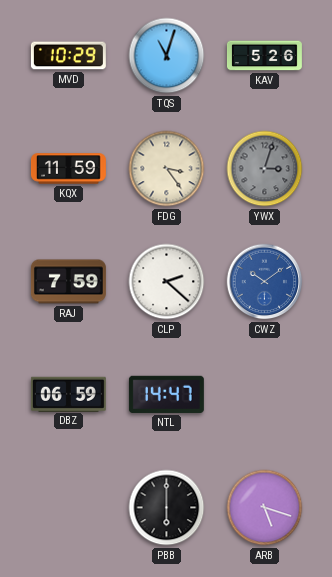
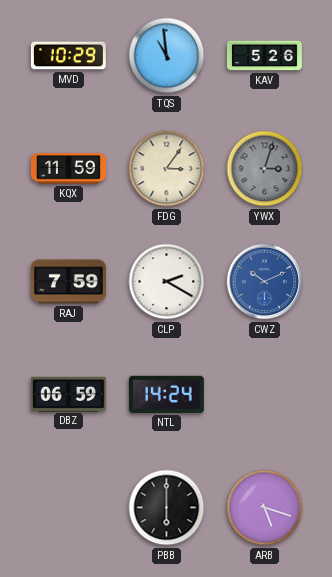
TQS: 11:03 -> 10:59
FDG: 3:24 -> 3:06
CLP: 2:22 -> 2:20
CWZ: 10:09 -> 10:11
NTL: 14:47 -> 14:24
